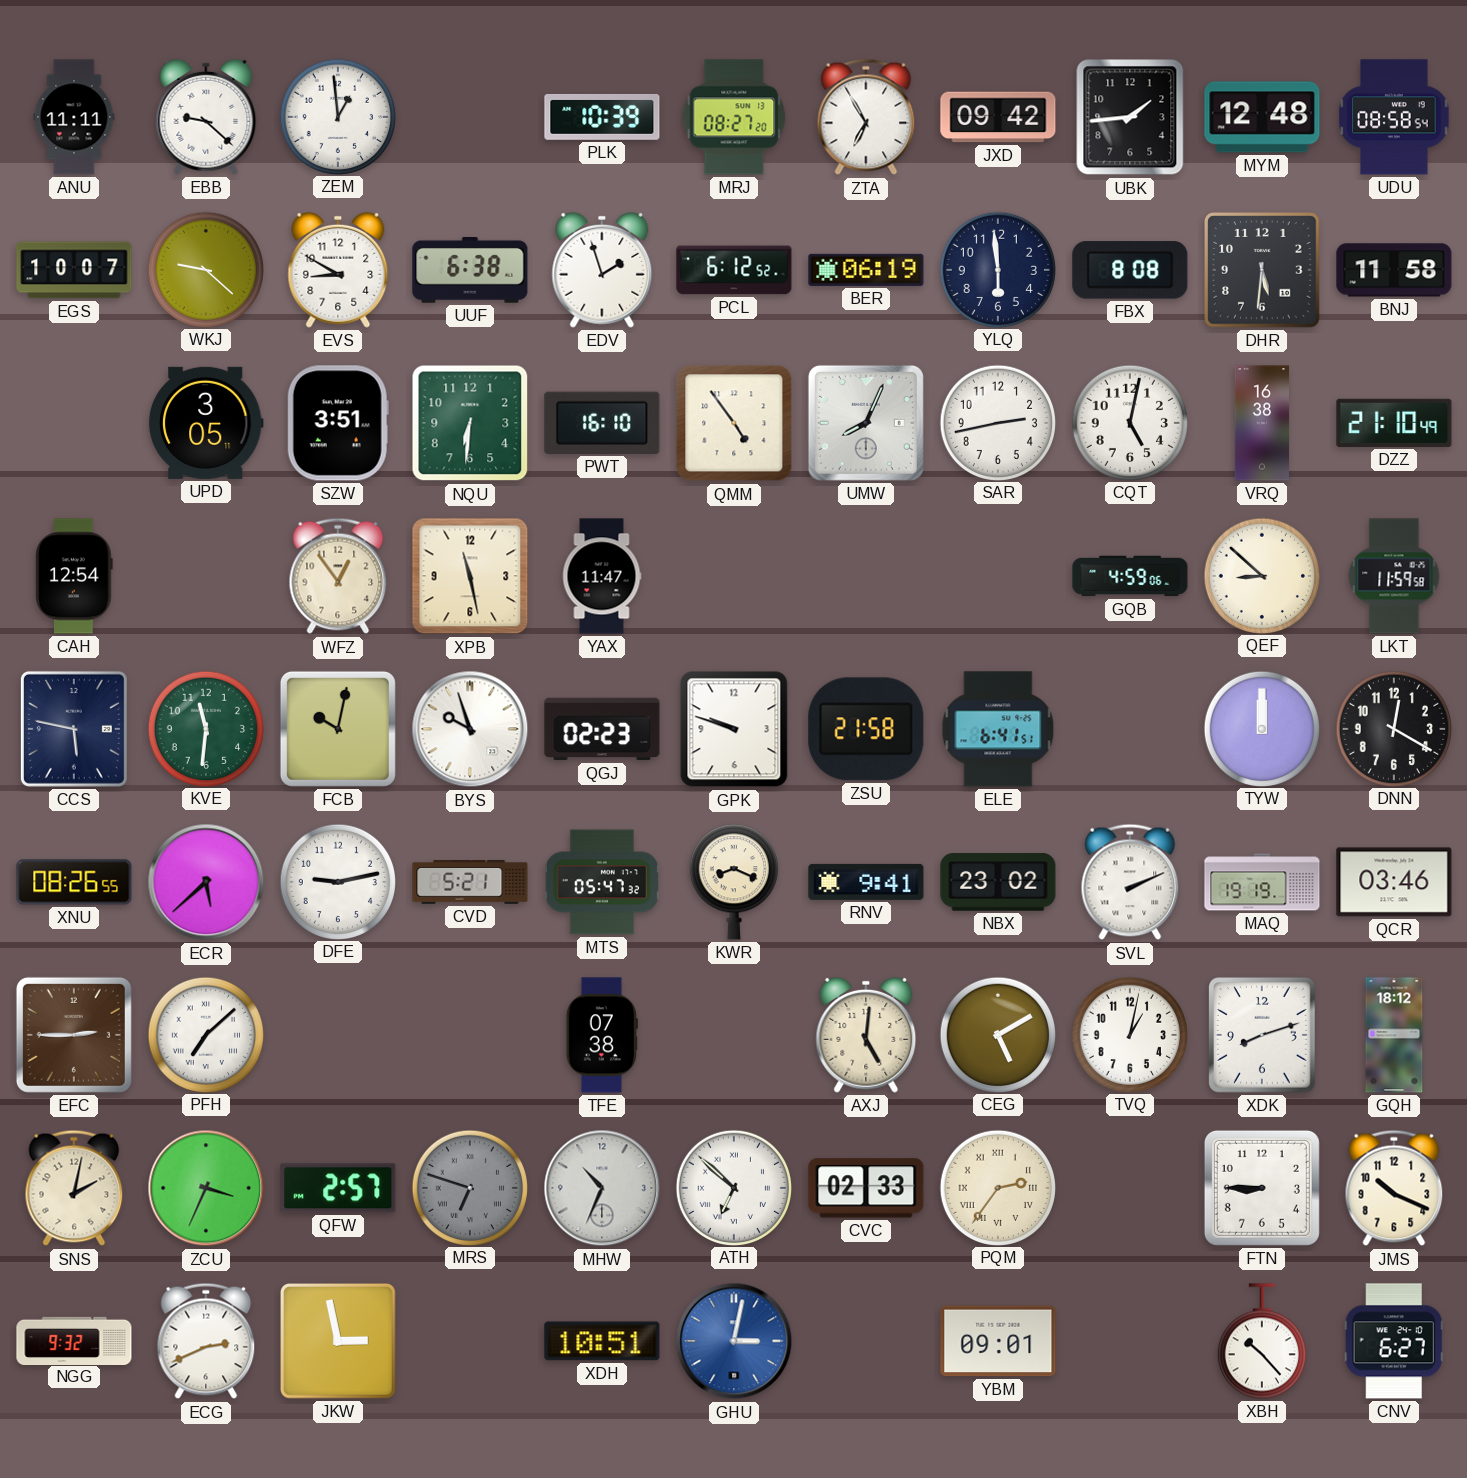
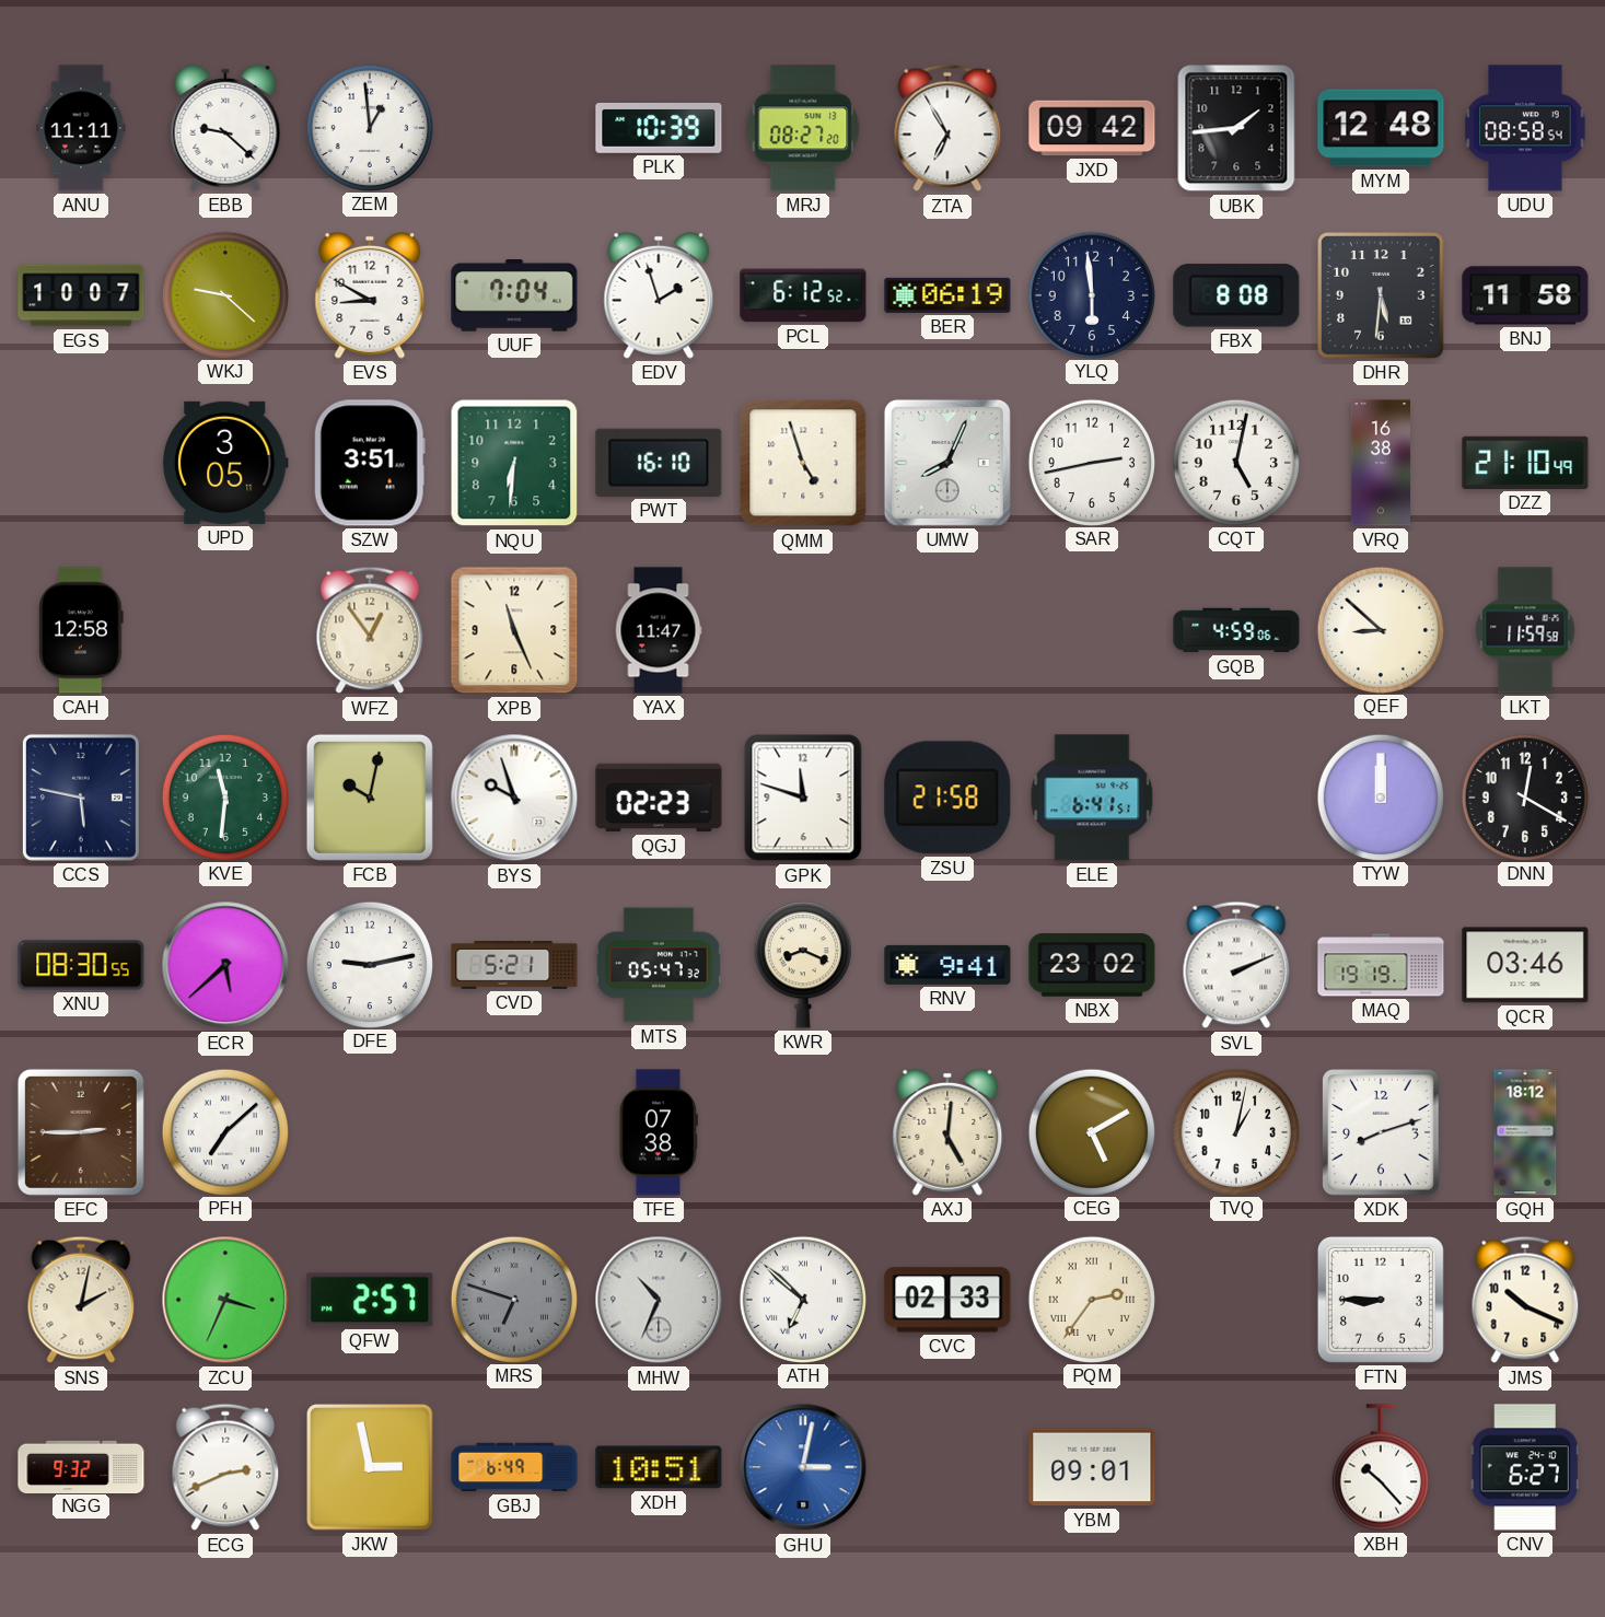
UUF: 6:38 -> 7:04
QMM: 4:54 -> 4:57
CAH: 12:54 -> 12:58
XPB: 11:28 -> 11:26
GPK: 9:48 -> 11:48
XNU: 08:26 -> 08:30
GBJ: none -> 6:49
